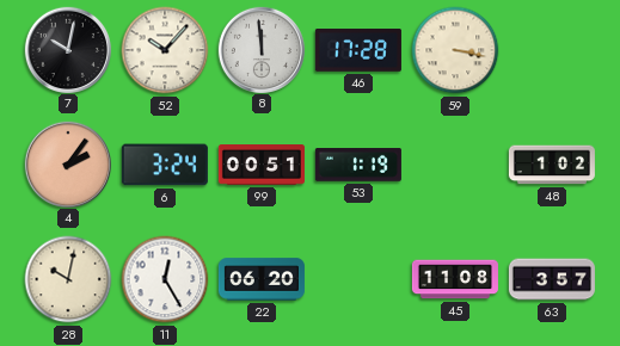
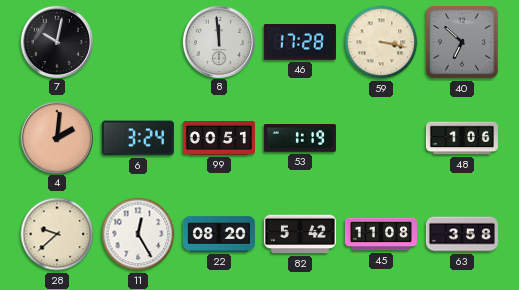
52: 10:07 -> none
40: none -> 6:52
4: 2:06 -> 2:01
48: 1:02 -> 1:06
28: 10:02 -> 9:38
22: 06:20 -> 08:20
82: none -> 5:42
63: 3:57 -> 3:58
